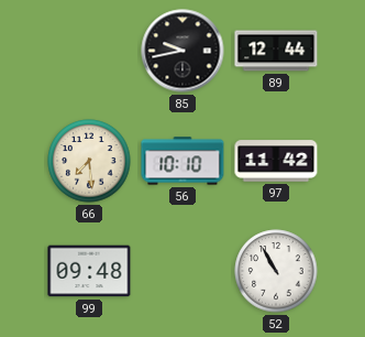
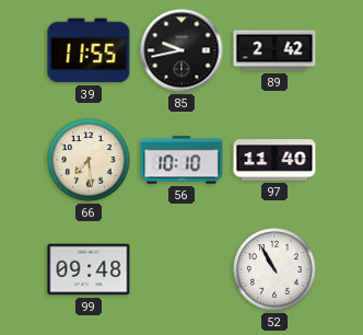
39: none -> 11:55
89: 12:44 -> 2:42
97: 11:42 -> 11:40
